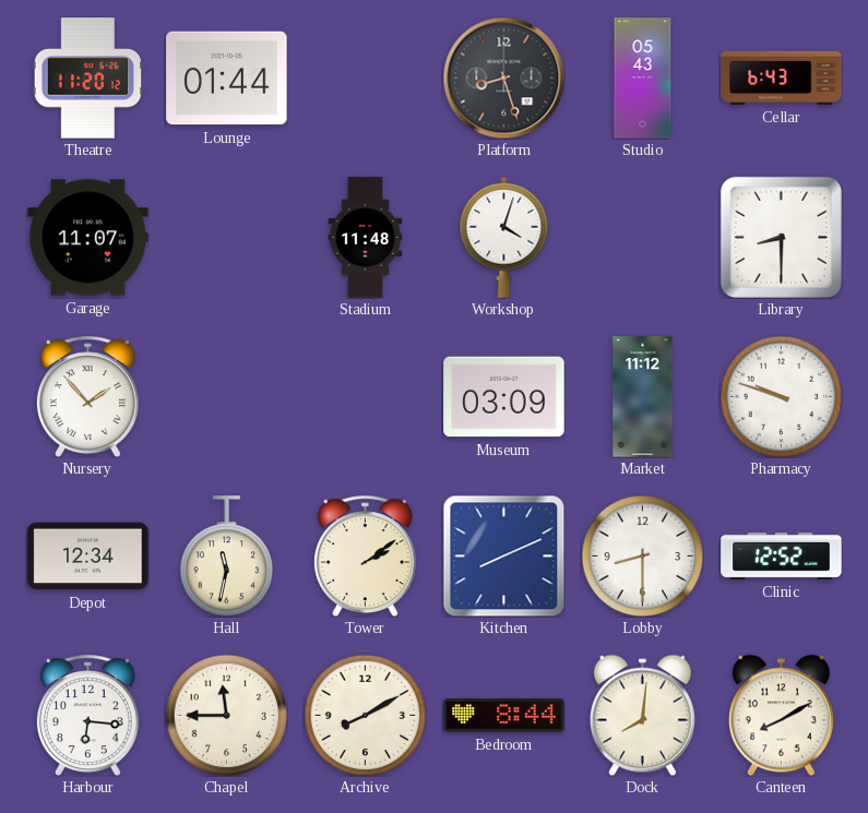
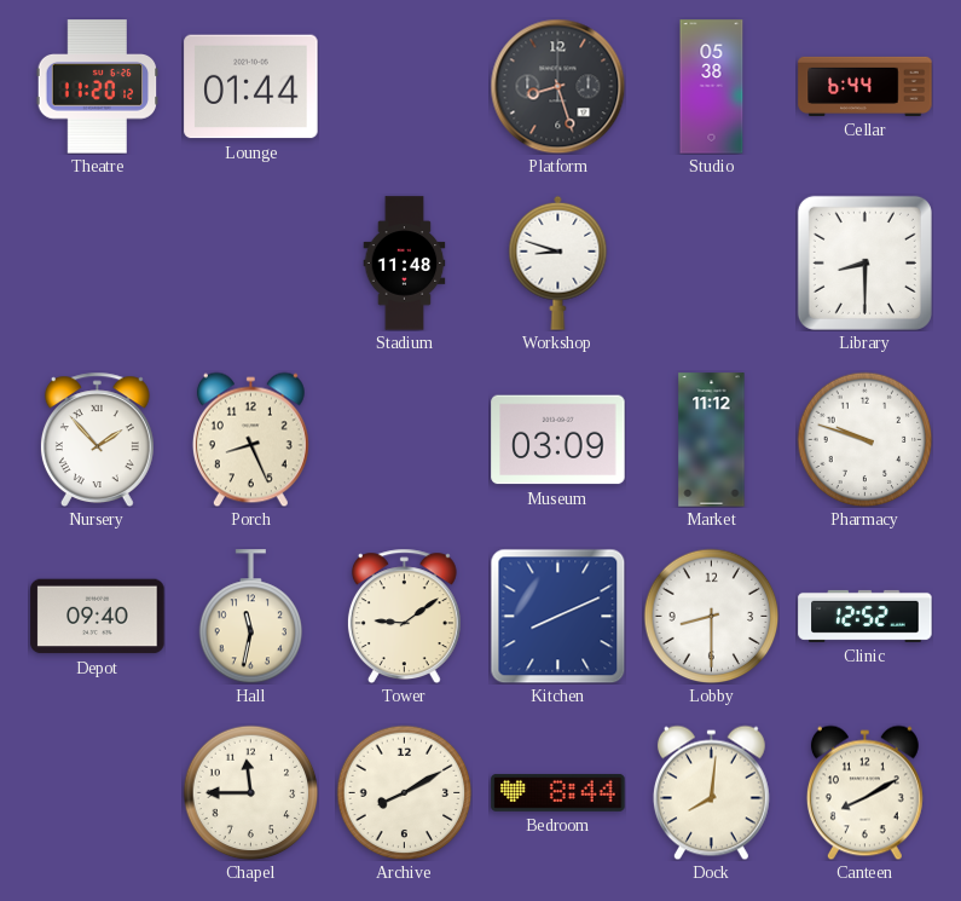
Studio: 05:43 -> 05:38
Cellar: 6:43 -> 6:44
Garage: 11:07 -> none
Workshop: 4:03 -> 8:48
Porch: none -> 8:26
Depot: 12:34 -> 09:40
Tower: 2:09 -> 9:09
Harbour: 6:16 -> none
